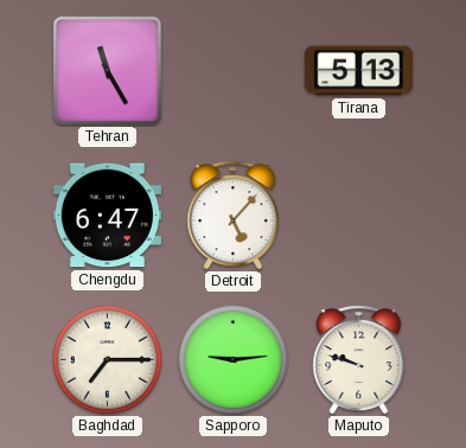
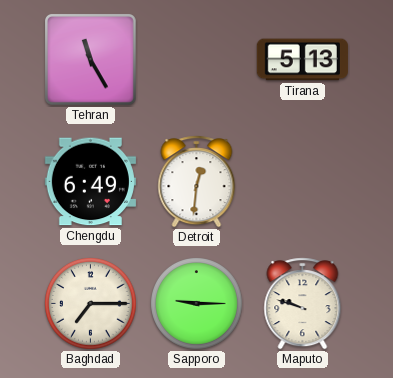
Chengdu: 6:47 -> 6:49
Detroit: 5:07 -> 12:31
Sapporo: 9:14 -> 9:15
